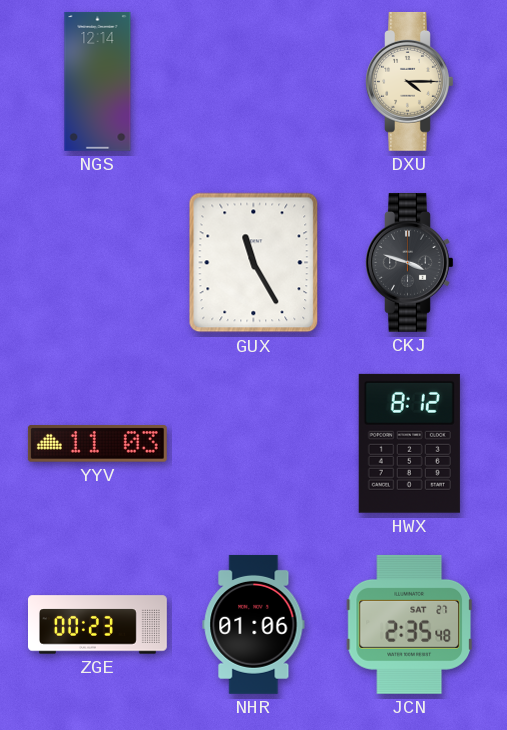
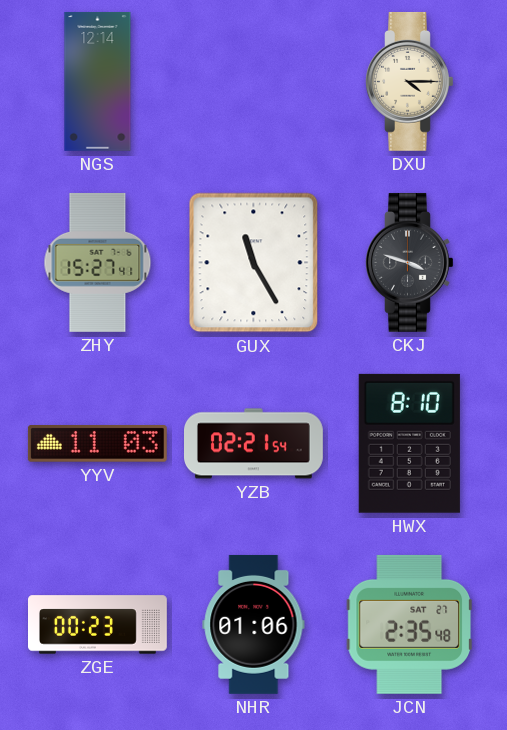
ZHY: none -> 15:27
YZB: none -> 02:21
HWX: 8:12 -> 8:10
